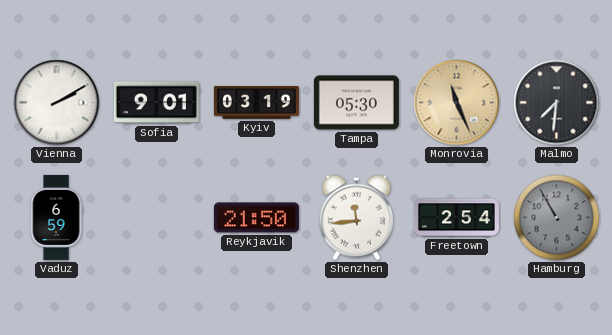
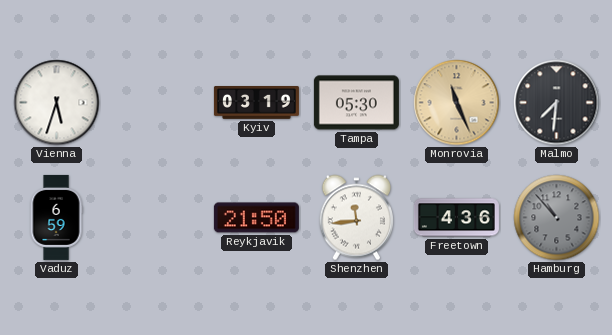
Vienna: 2:10 -> 5:33
Sofia: 9:01 -> none
Freetown: 2:54 -> 4:36
Hamburg: 10:55 -> 10:53
